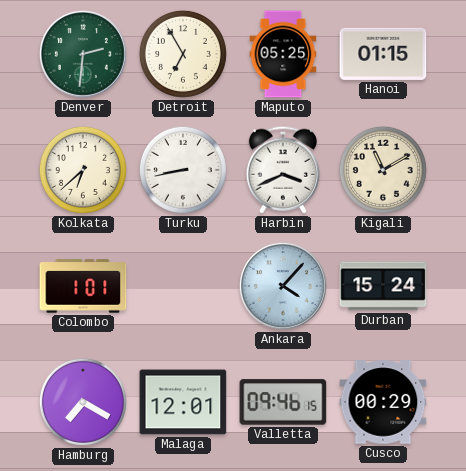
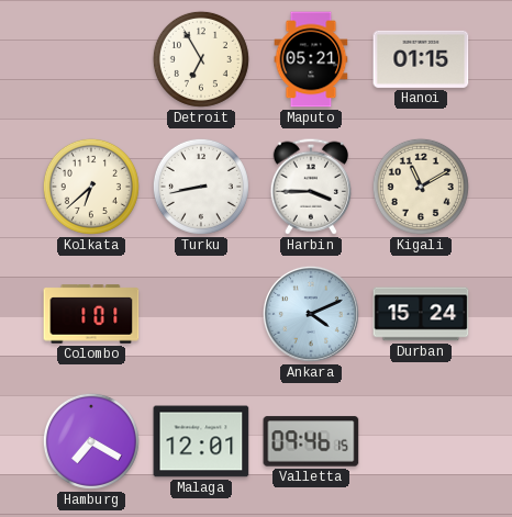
Denver: 2:31 -> none
Maputo: 05:25 -> 05:21
Harbin: 3:41 -> 3:45
Ankara: 4:07 -> 4:11
Cusco: 00:29 -> none
